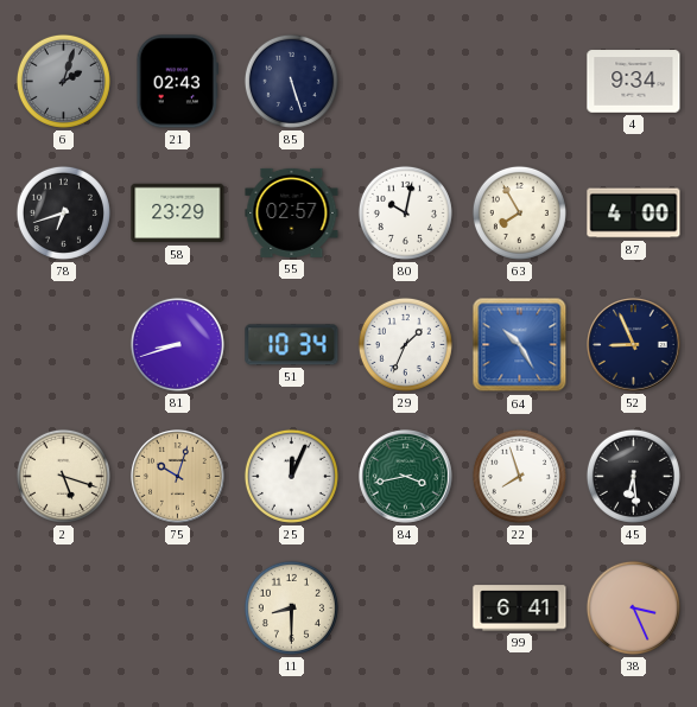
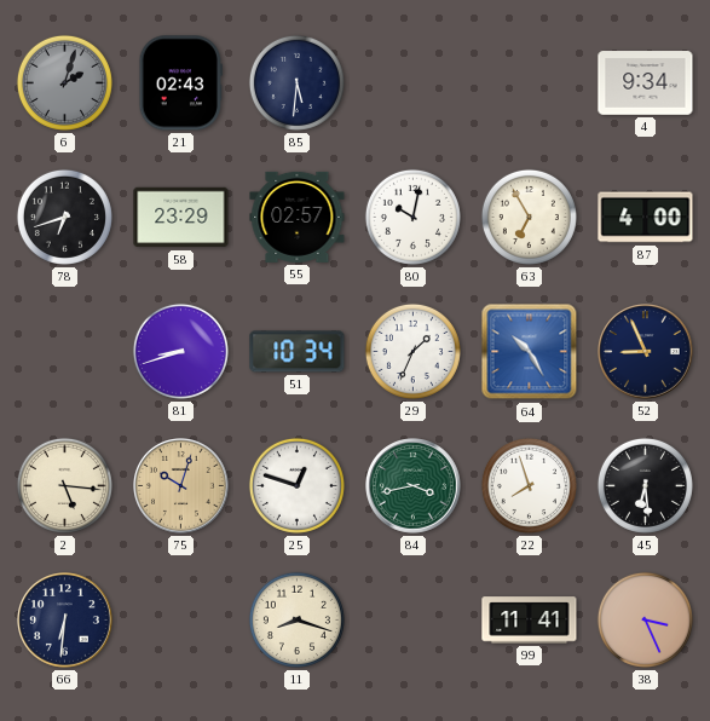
85: 5:27 -> 5:31
63: 7:55 -> 6:55
2: 5:18 -> 5:16
25: 12:04 -> 12:48
66: none -> 6:31
11: 8:30 -> 8:18
99: 6:41 -> 11:41
